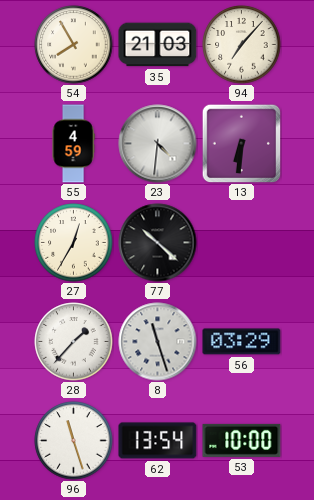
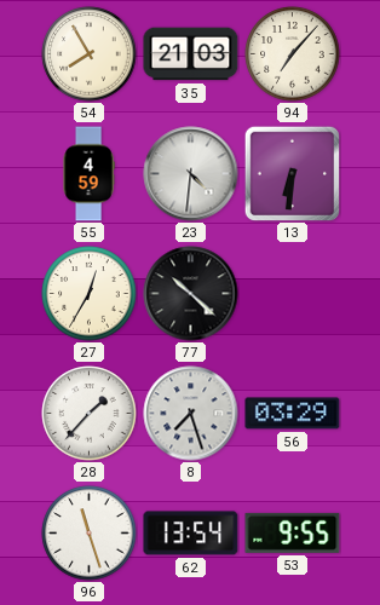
8: 11:27 -> 7:27
53: 10:00 -> 9:55
